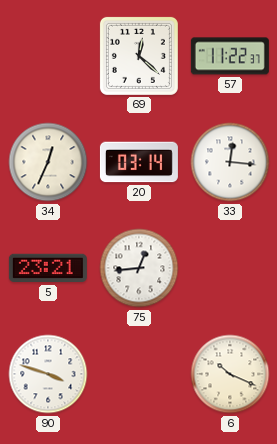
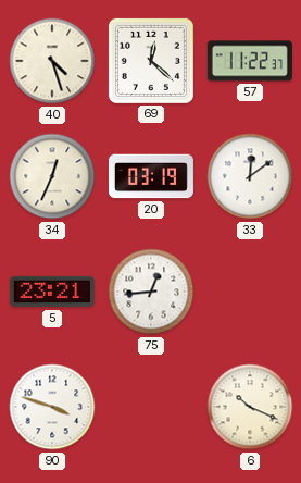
40: none -> 4:27
20: 03:14 -> 03:19
33: 12:16 -> 12:09
